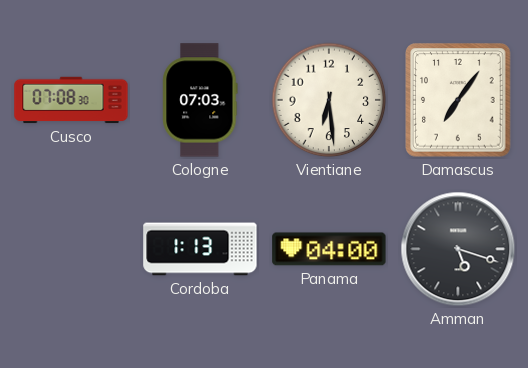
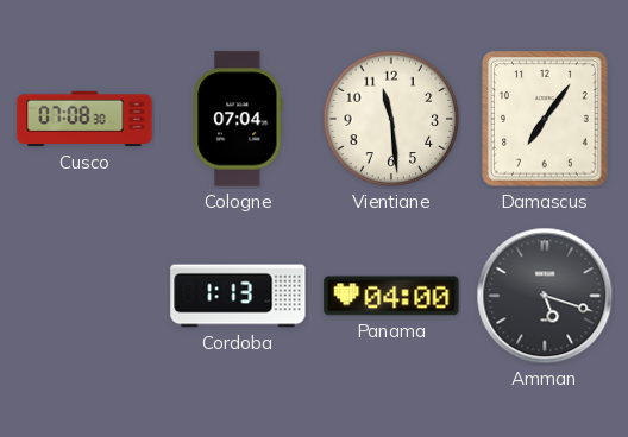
Cologne: 07:03 -> 07:04
Vientiane: 6:29 -> 11:29
